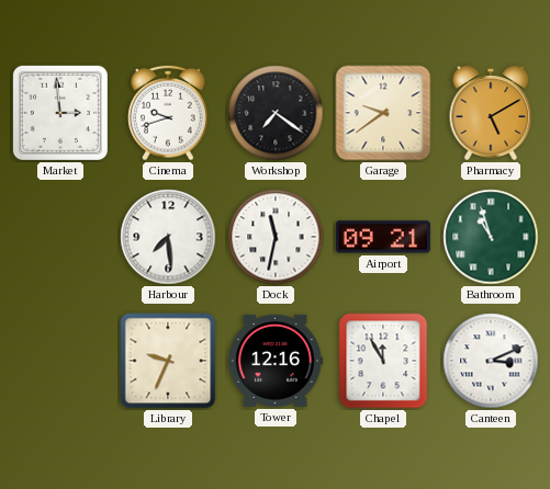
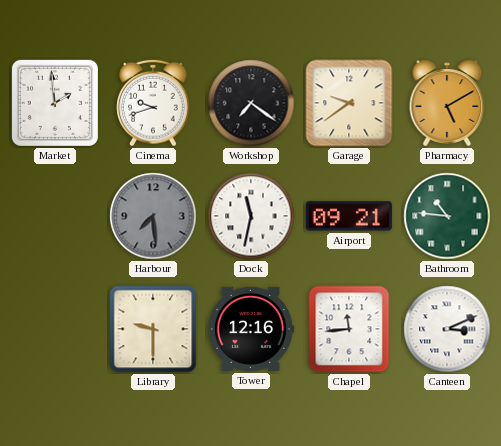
Market: 2:59 -> 1:59
Harbour dial: white -> grey
Bathroom: 10:57 -> 10:46
Library: 9:34 -> 9:30
Chapel: 11:55 -> 11:44
